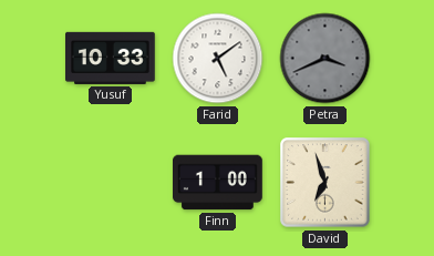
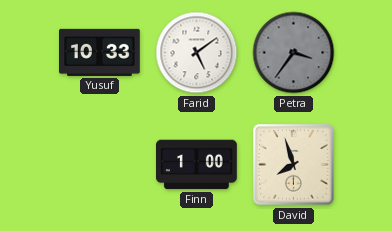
Petra: 3:41 -> 3:36
David: 6:57 -> 7:57
